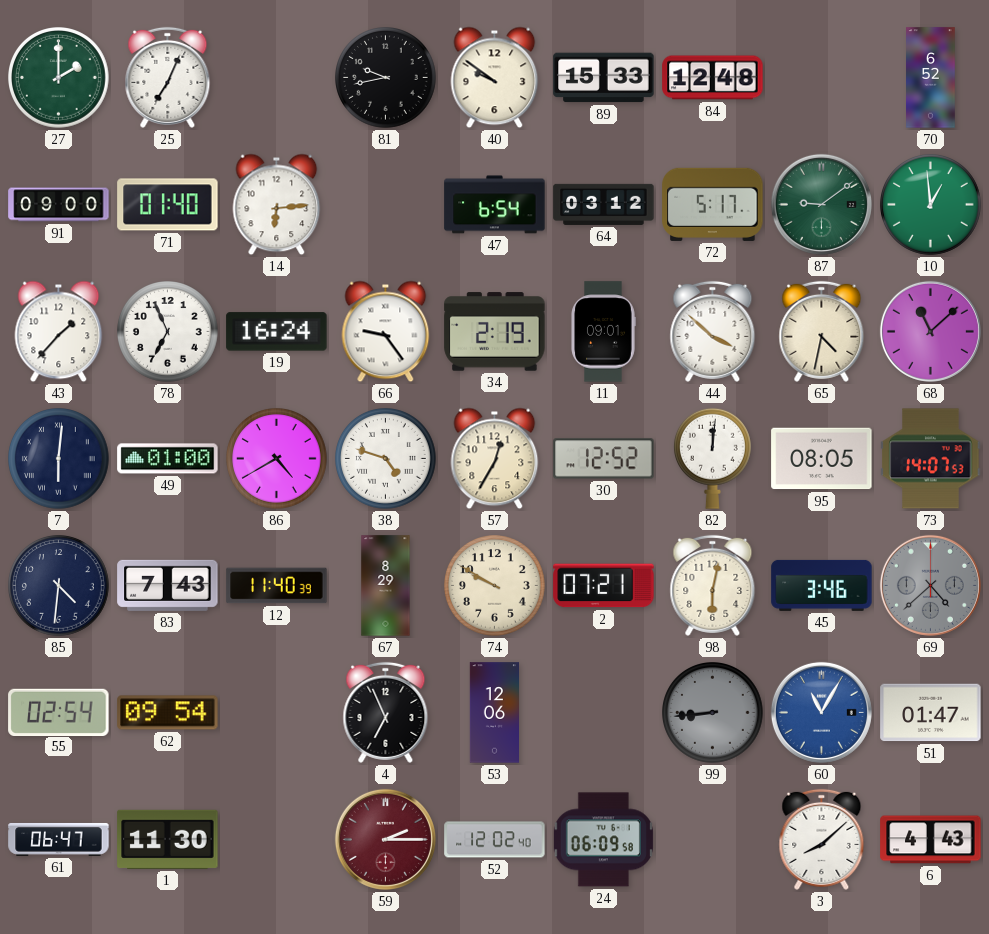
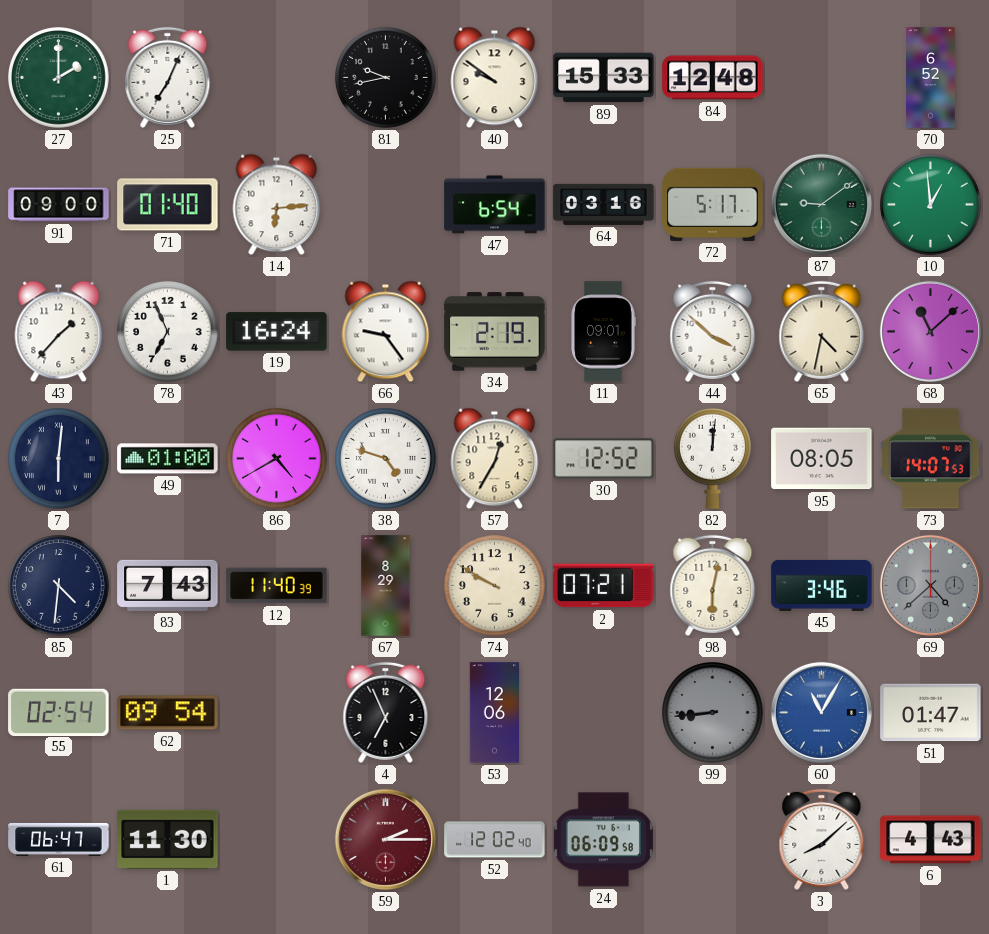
64: 03:12 -> 03:16
